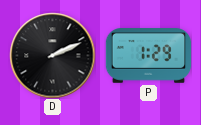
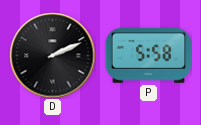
P: 1:29 -> 5:58
